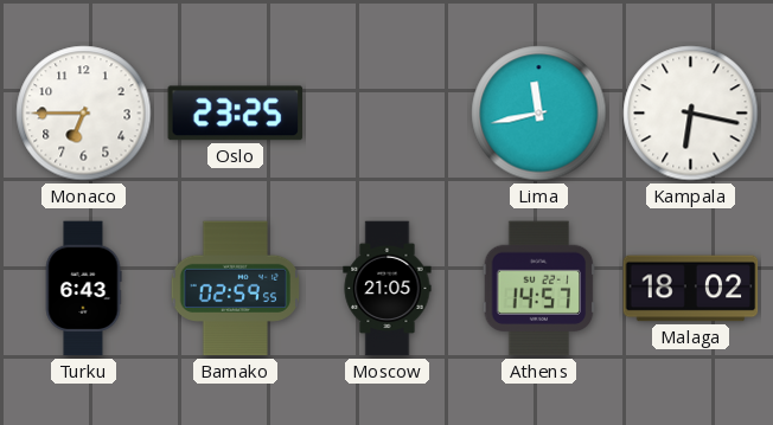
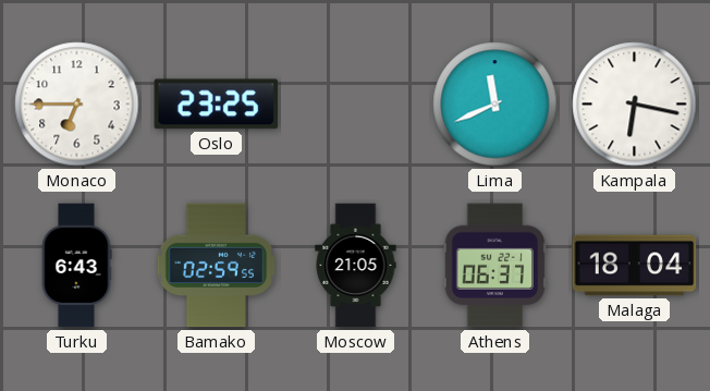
Lima: 11:43 -> 11:41
Athens: 14:57 -> 06:37
Malaga: 18:02 -> 18:04
